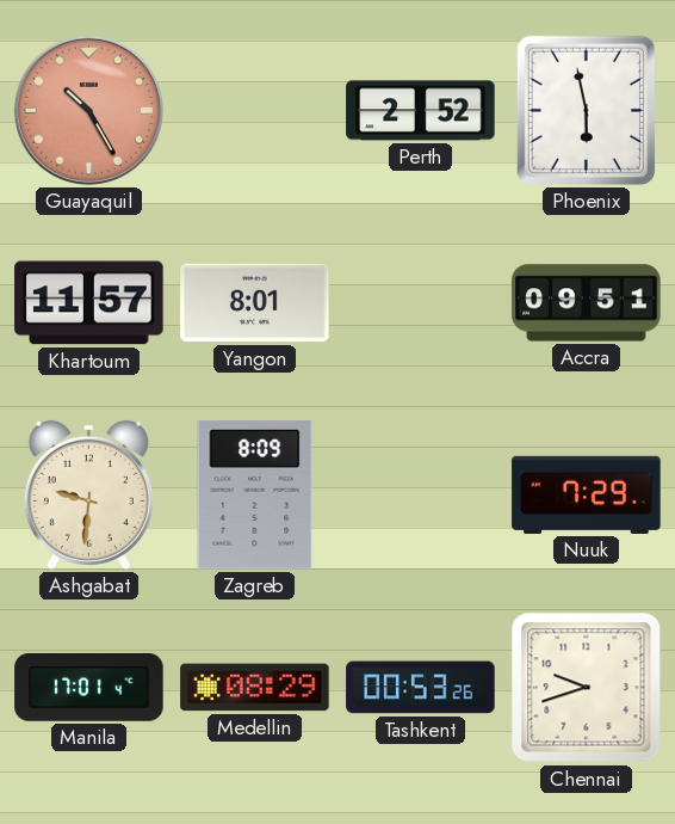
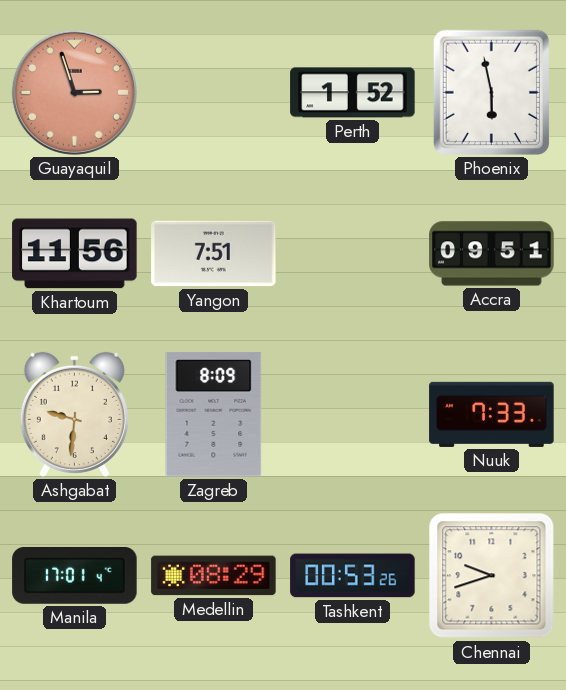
Guayaquil: 10:25 -> 2:57
Perth: 2:52 -> 1:52
Khartoum: 11:57 -> 11:56
Yangon: 8:01 -> 7:51
Nuuk: 7:29 -> 7:33
